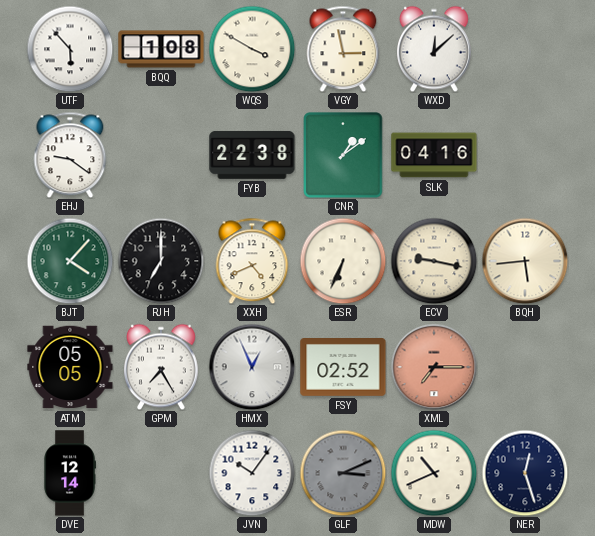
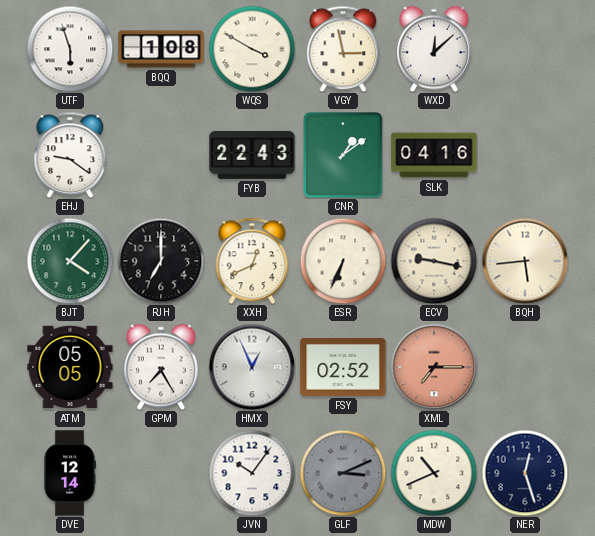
UTF: 5:53 -> 5:57
FYB: 22:38 -> 22:43
XXH: 4:41 -> 12:41
